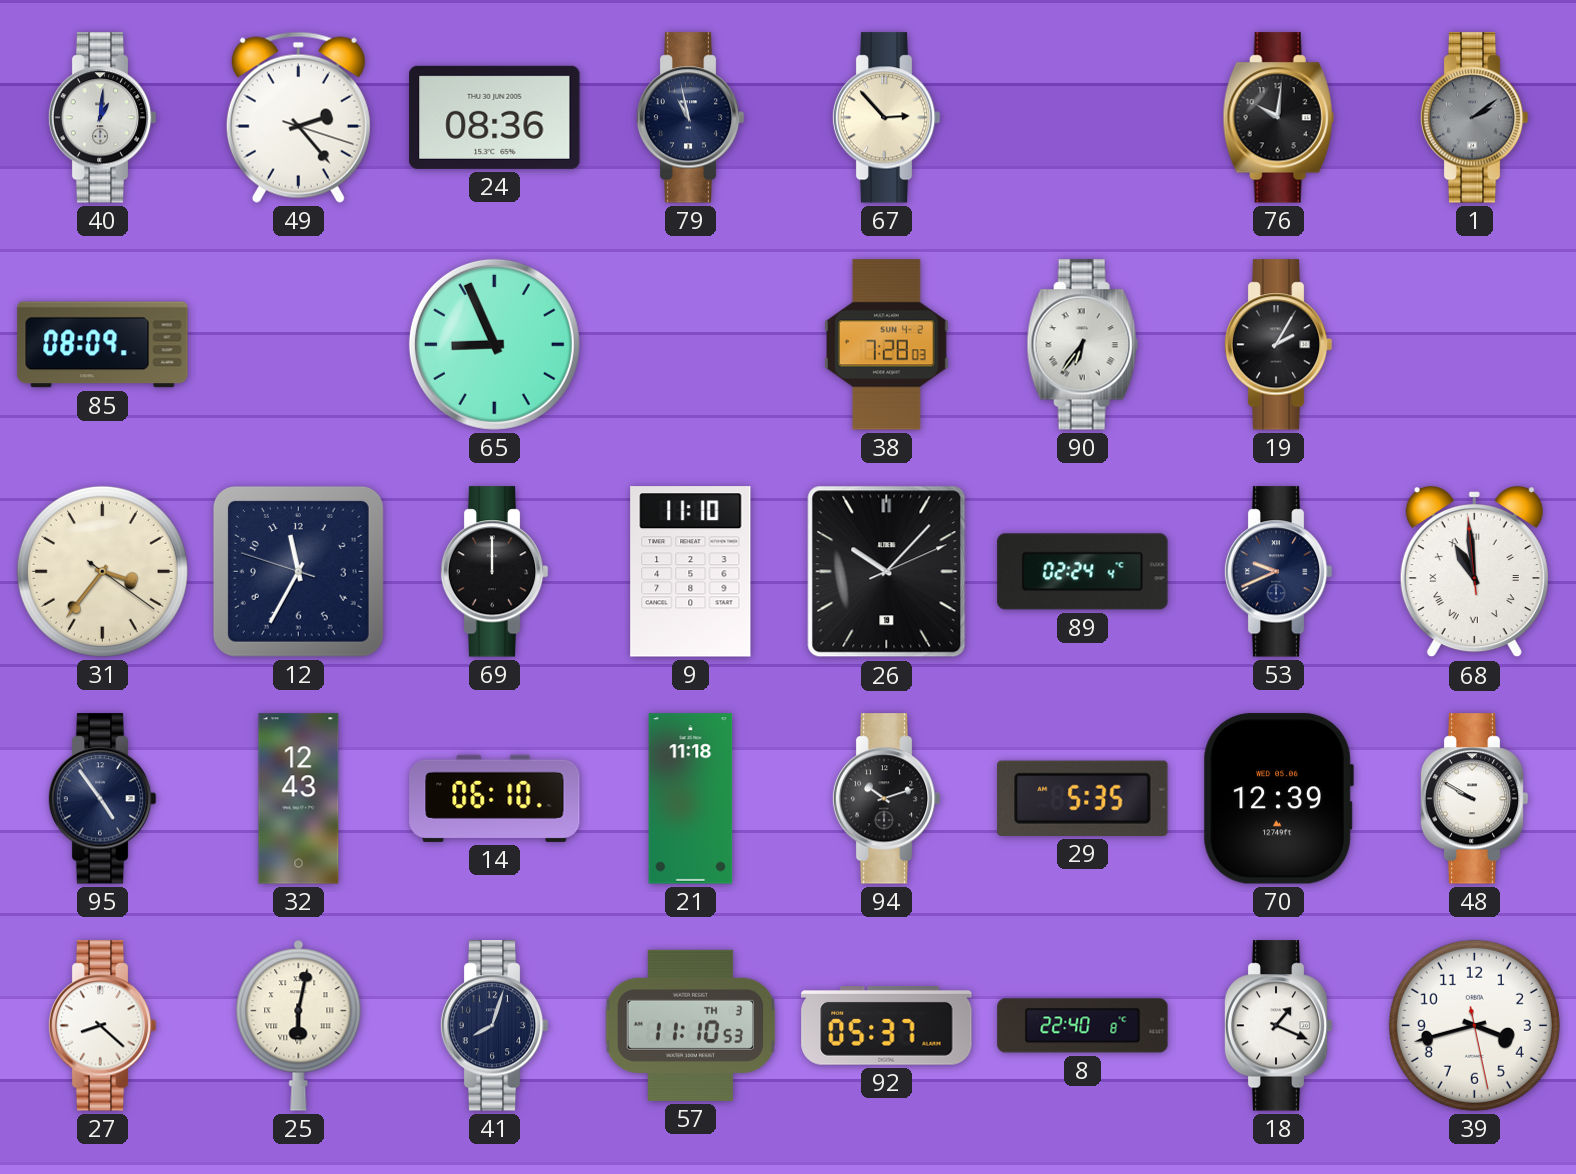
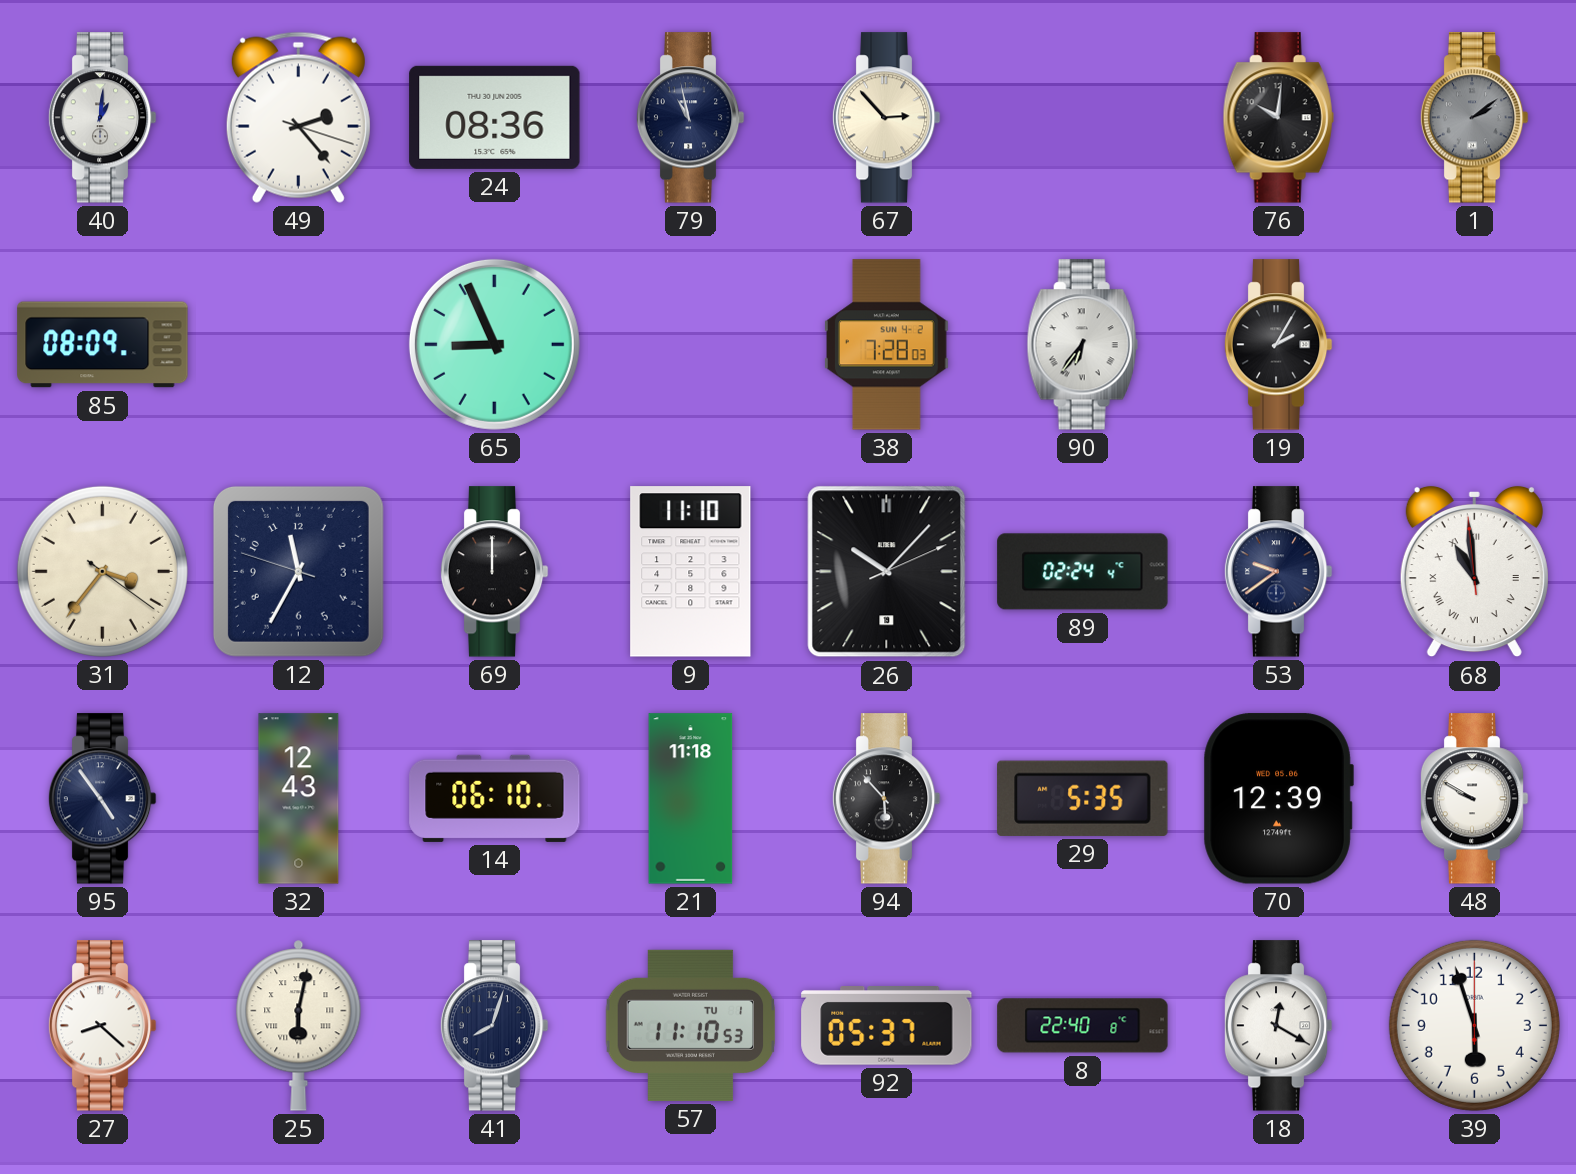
53: 9:41 -> 9:39
94: 10:12 -> 5:53
57 date: TH 3 -> TU 1
18: 1:19 -> 12:20
39: 3:42 -> 5:57
